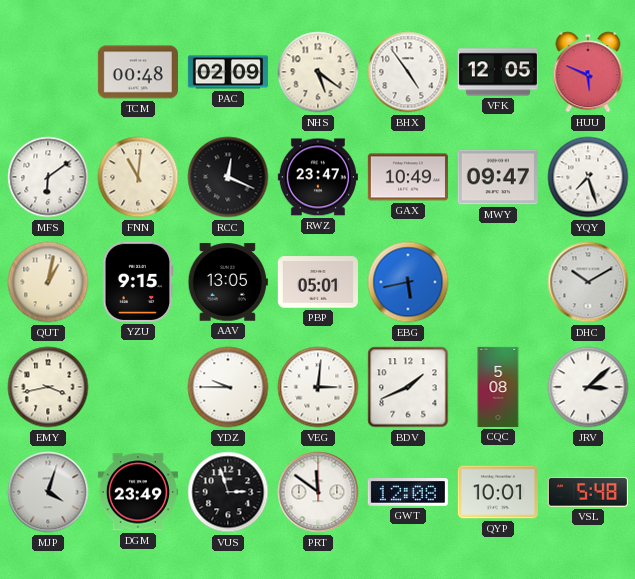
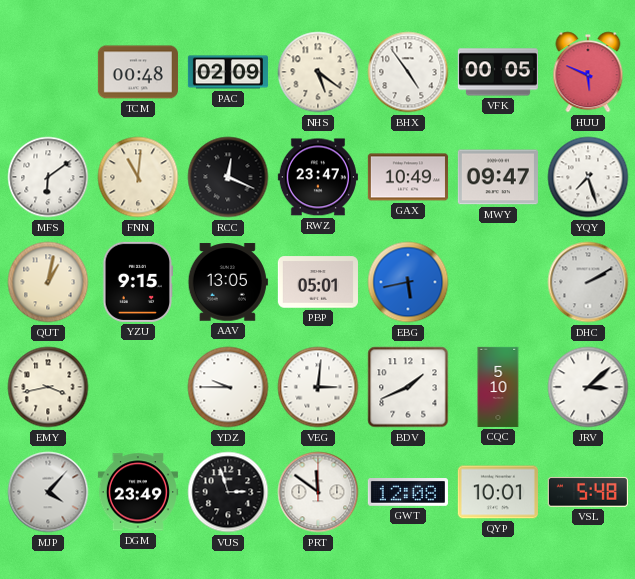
VFK: 12:05 -> 00:05
DHC: 10:10 -> 2:10
CQC: 5:08 -> 5:10
MJP: 4:03 -> 4:07
